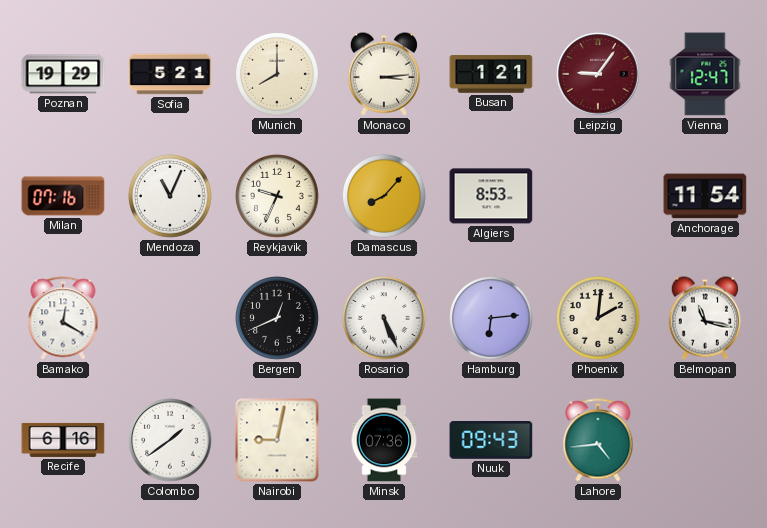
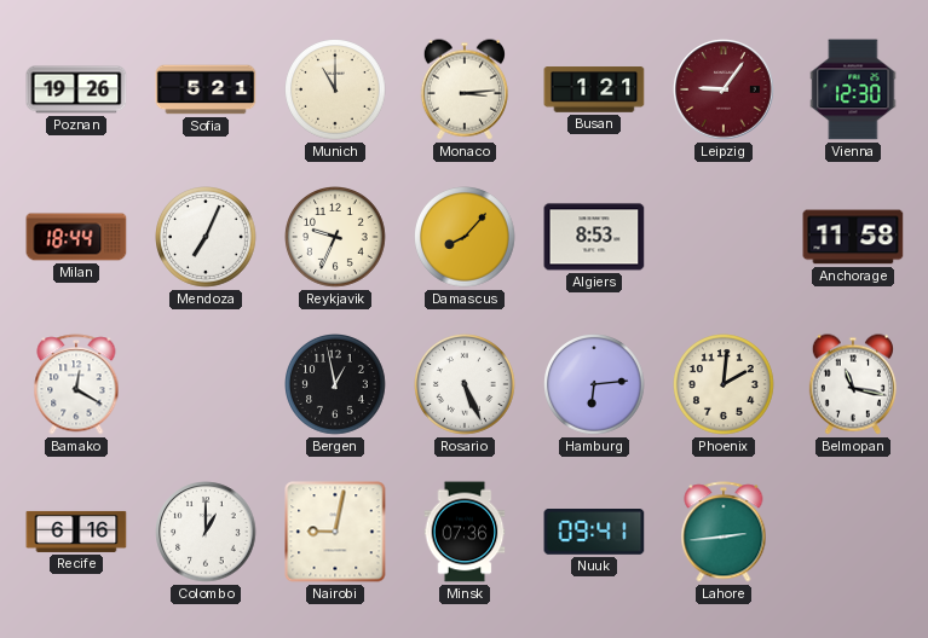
Poznan: 19:29 -> 19:26
Munich: 8:00 -> 11:00
Vienna: 12:47 -> 12:30
Milan: 07:16 -> 18:44
Mendoza: 11:04 -> 7:04
Anchorage: 11:54 -> 11:58
Bergen: 12:41 -> 12:58
Colombo: 1:39 -> 1:00
Nuuk: 09:43 -> 09:41
Lahore: 4:44 -> 2:44
